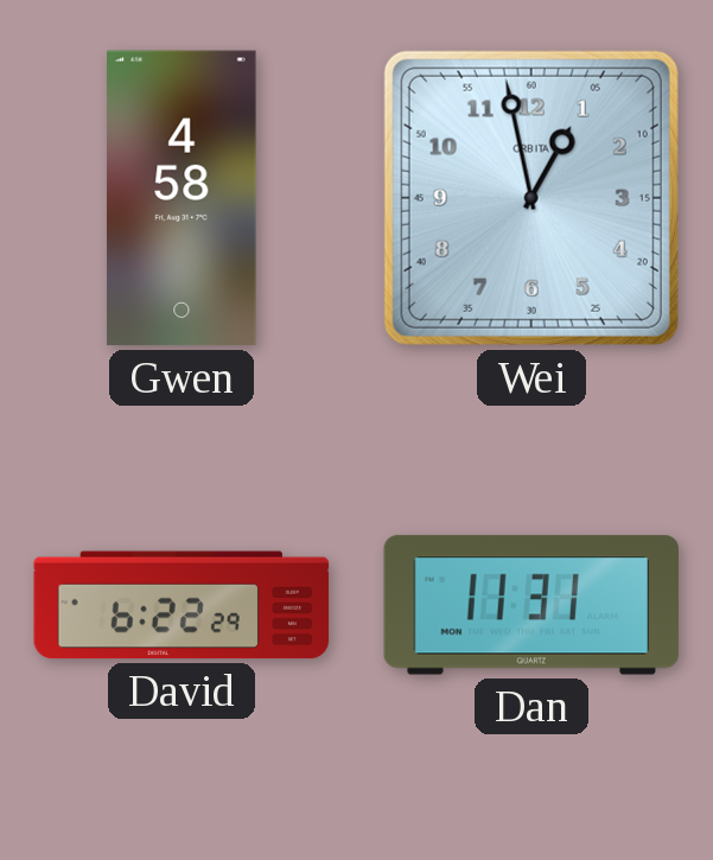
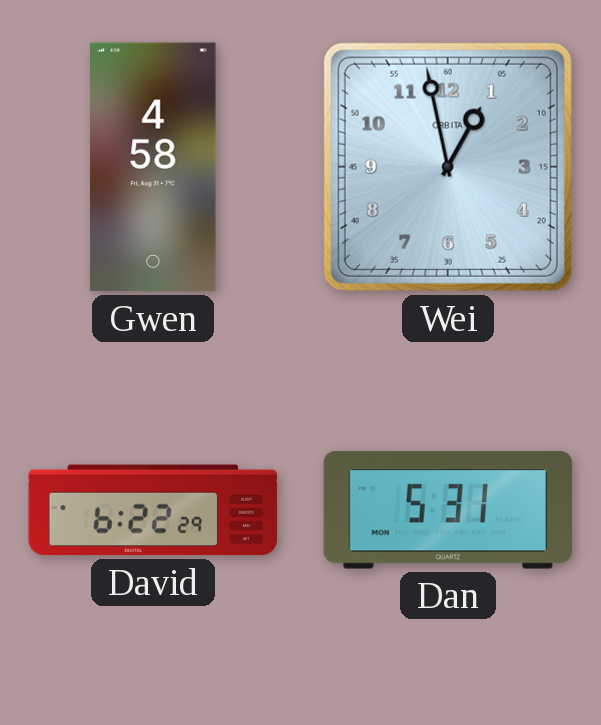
Dan: 11:31 -> 5:31
